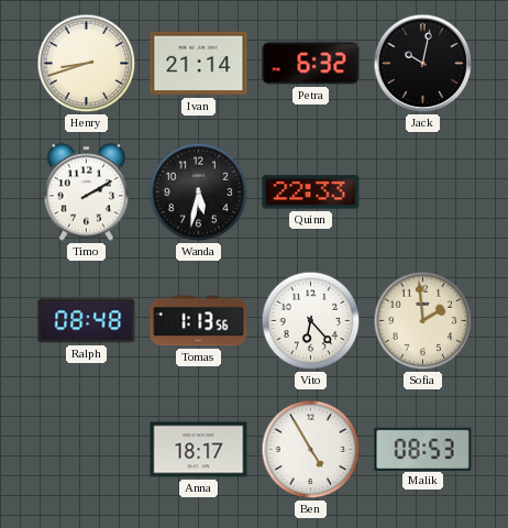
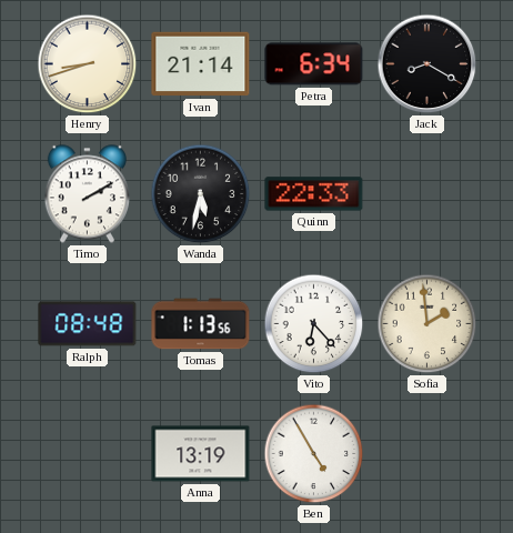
Petra: 6:32 -> 6:34
Jack: 10:02 -> 8:20
Anna: 18:17 -> 13:19
Malik: 08:53 -> none
